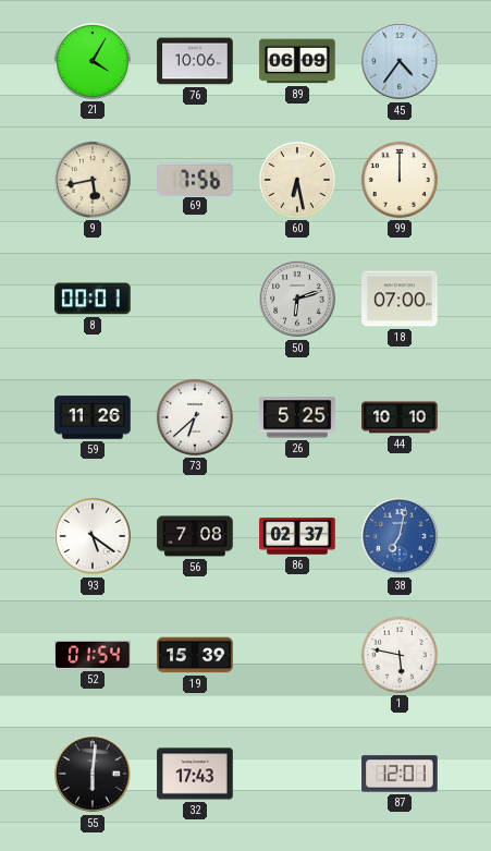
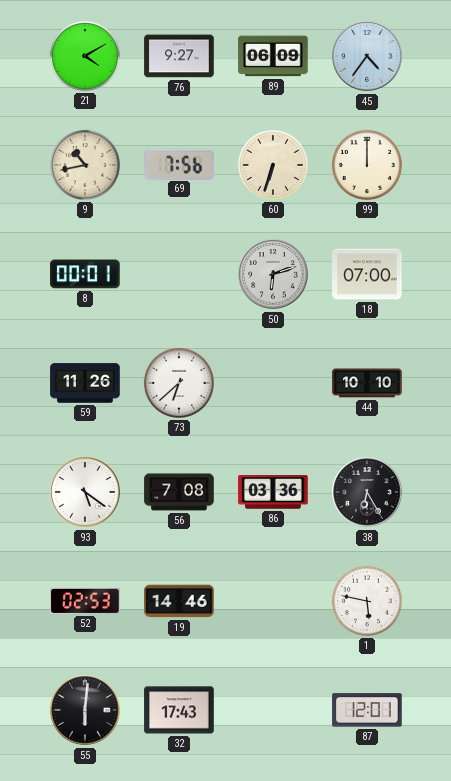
21: 4:05 -> 4:10
76: 10:06 -> 9:27
9: 5:43 -> 10:43
60: 6:28 -> 6:33
26: 5:25 -> none
86: 02:37 -> 03:36
38: 7:02 -> 6:25
38 dial: blue -> black
52: 01:54 -> 02:53
19: 15:39 -> 14:46
